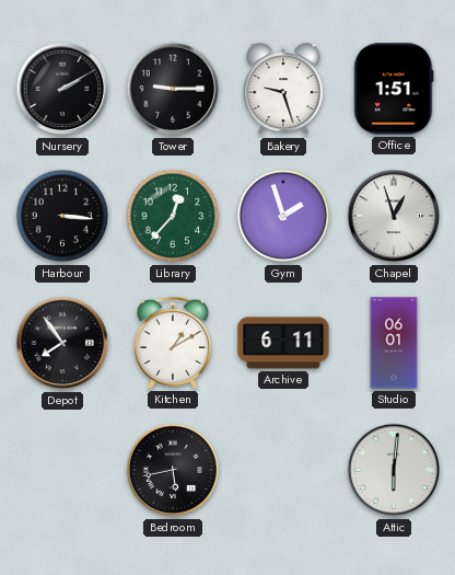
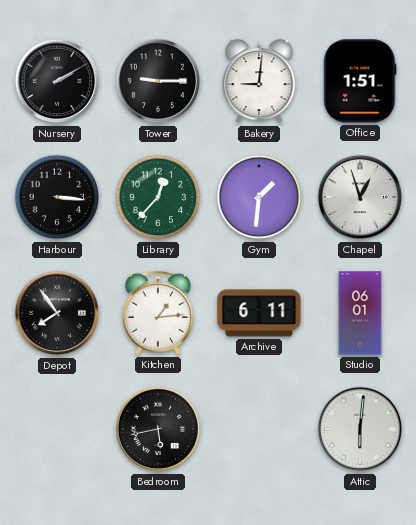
Bakery: 9:27 -> 9:01
Gym: 1:57 -> 1:31
Kitchen: 1:10 -> 1:14
